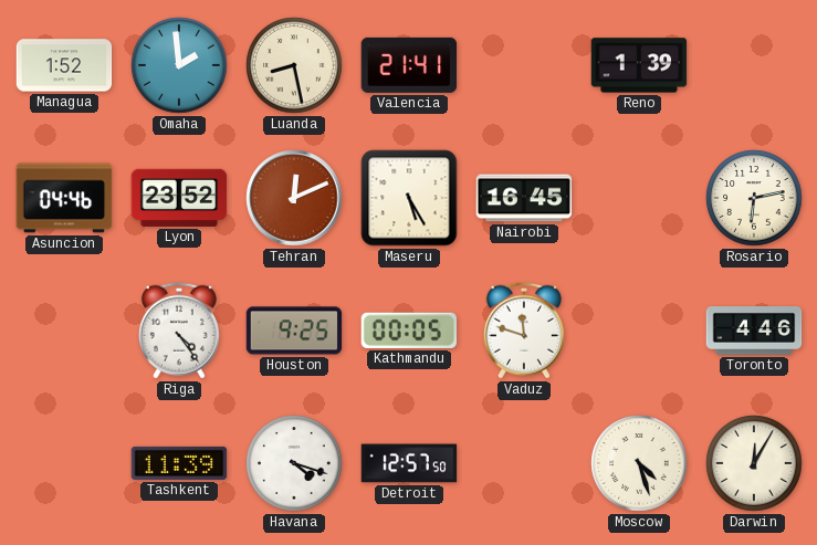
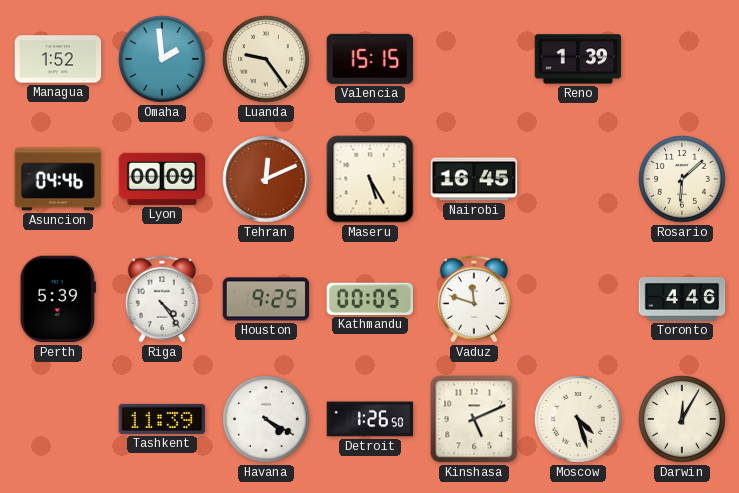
Luanda: 8:28 -> 9:24
Valencia: 21:41 -> 15:15
Lyon: 23:52 -> 00:09
Rosario: 6:13 -> 6:08
Perth: none -> 5:39
Havana: 4:18 -> 4:20
Detroit: 12:57 -> 1:26
Kinshasa: none -> 5:11
